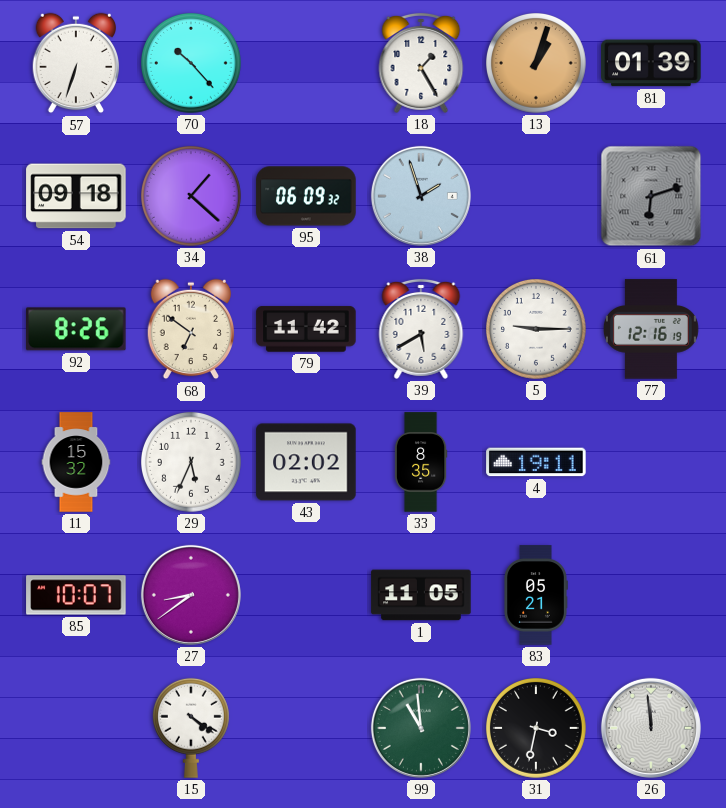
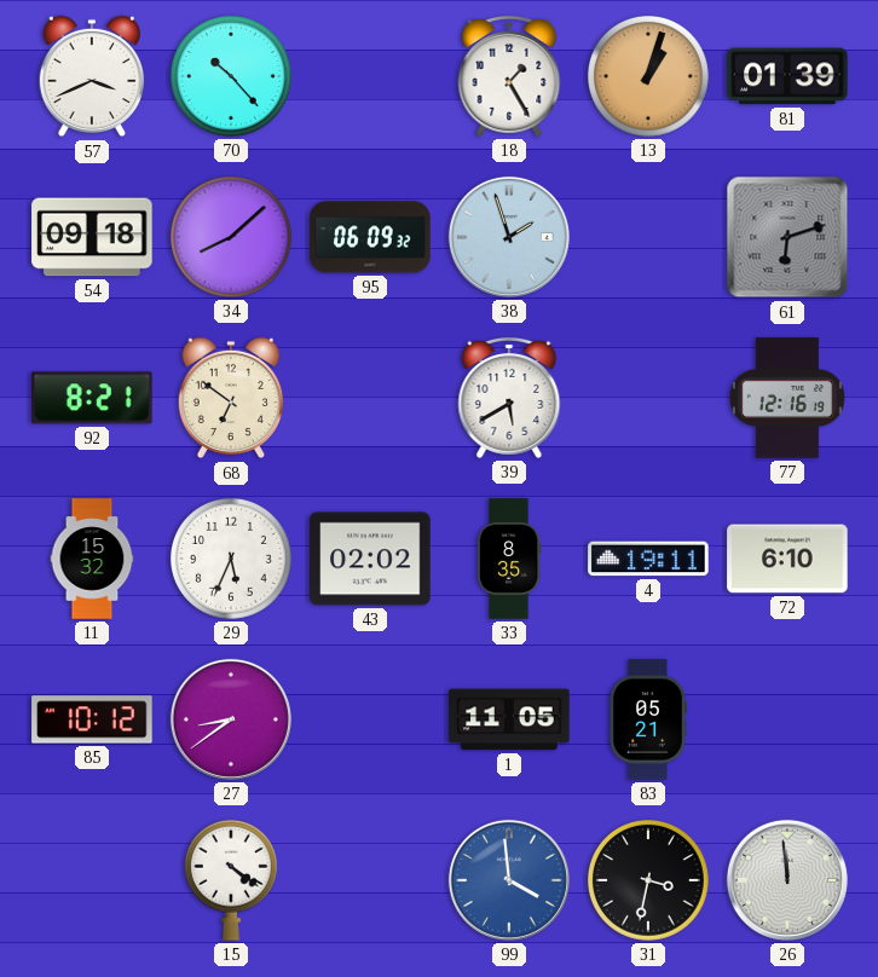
57: 6:33 -> 3:41
34: 1:22 -> 8:08
92: 8:26 -> 8:21
79: 11:42 -> none
5: 9:15 -> none
72: none -> 6:10
85: 10:07 -> 10:12
99: 10:59 -> 3:59
99 dial: green -> blue
